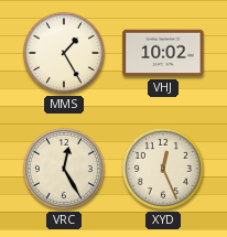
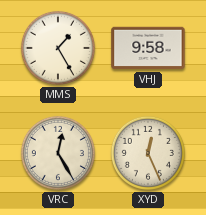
VHJ: 10:02 -> 9:58
